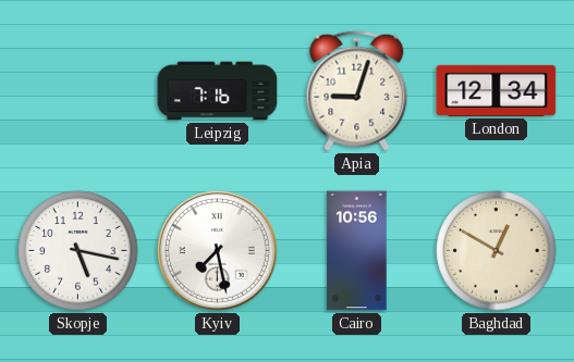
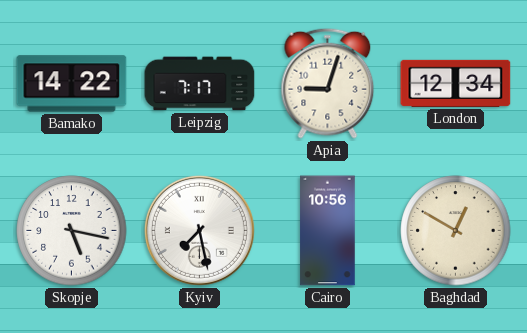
Bamako: none -> 14:22
Leipzig: 7:16 -> 7:17
